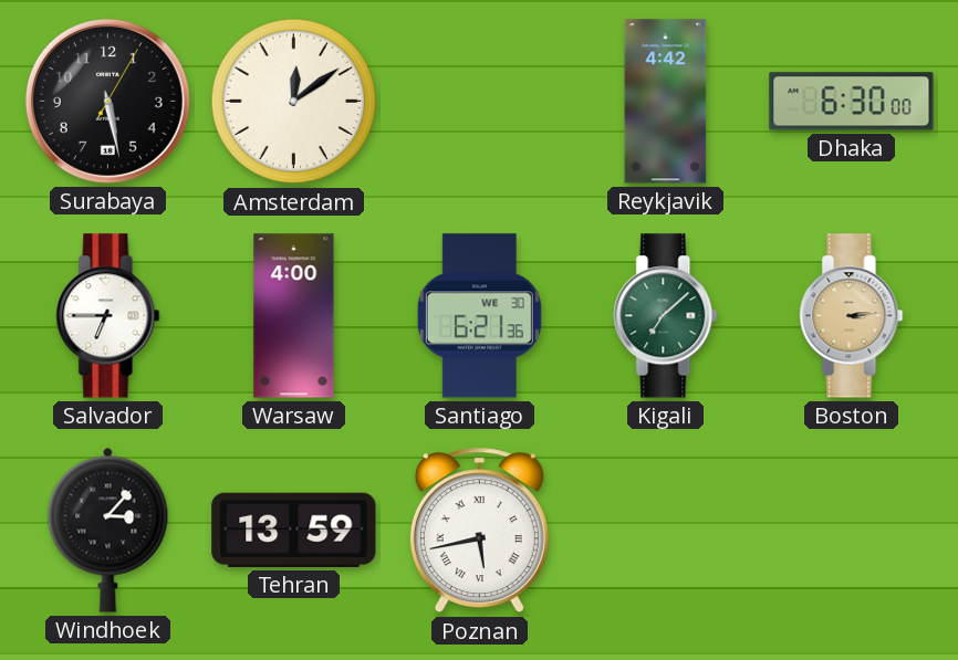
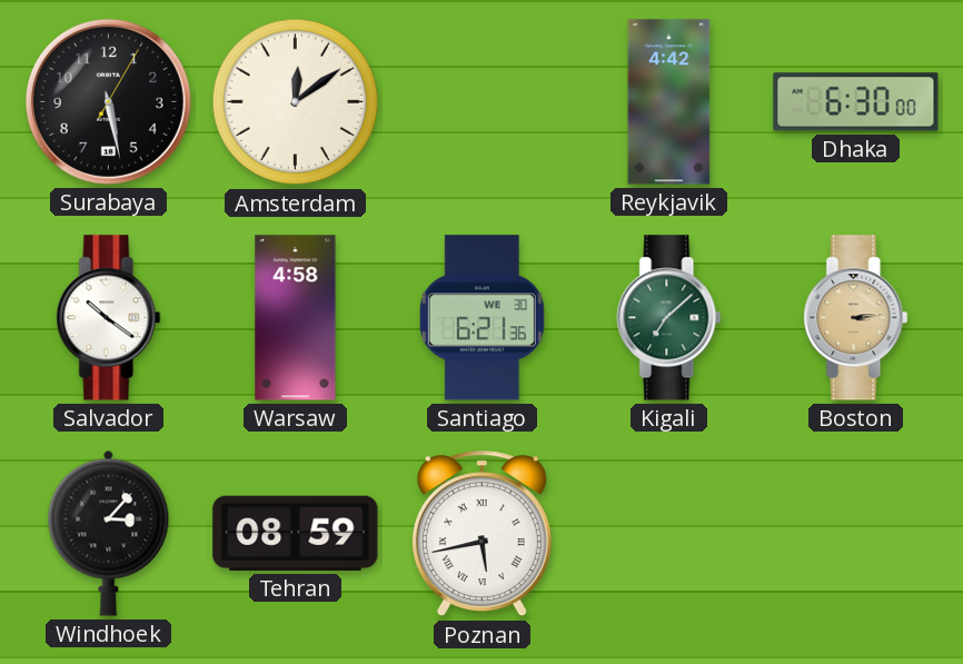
Salvador: 6:45 -> 10:21
Warsaw: 4:00 -> 4:58
Tehran: 13:59 -> 08:59
